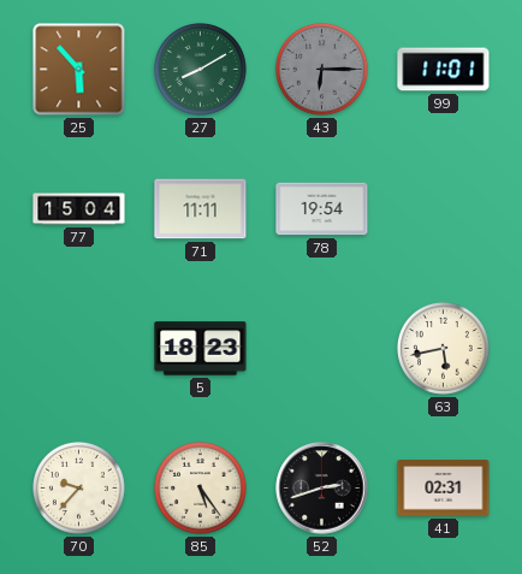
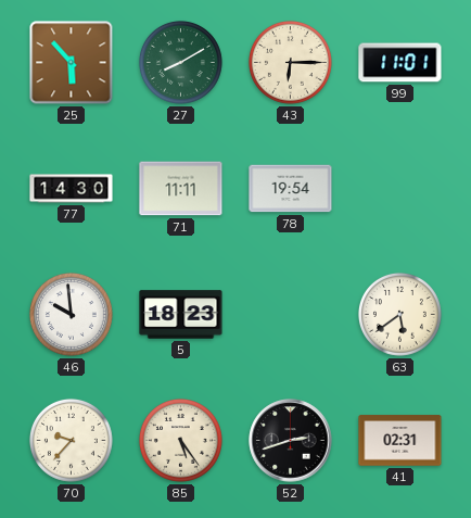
43 dial: grey -> cream
77: 15:04 -> 14:30
46: none -> 9:59
63: 5:43 -> 5:39
